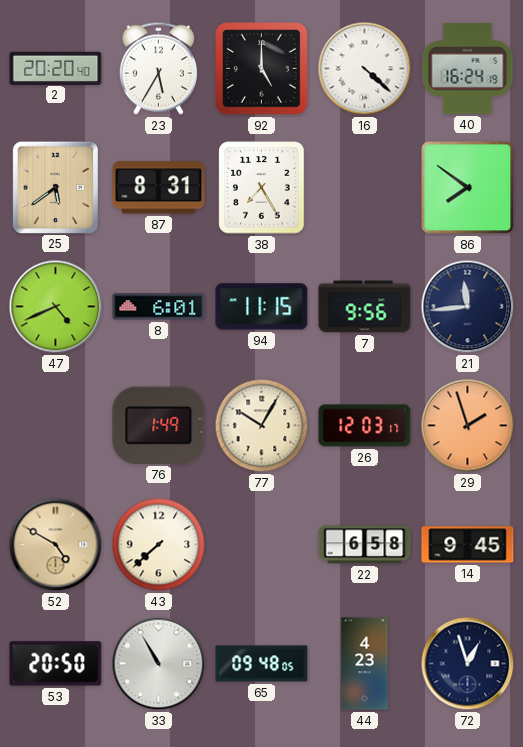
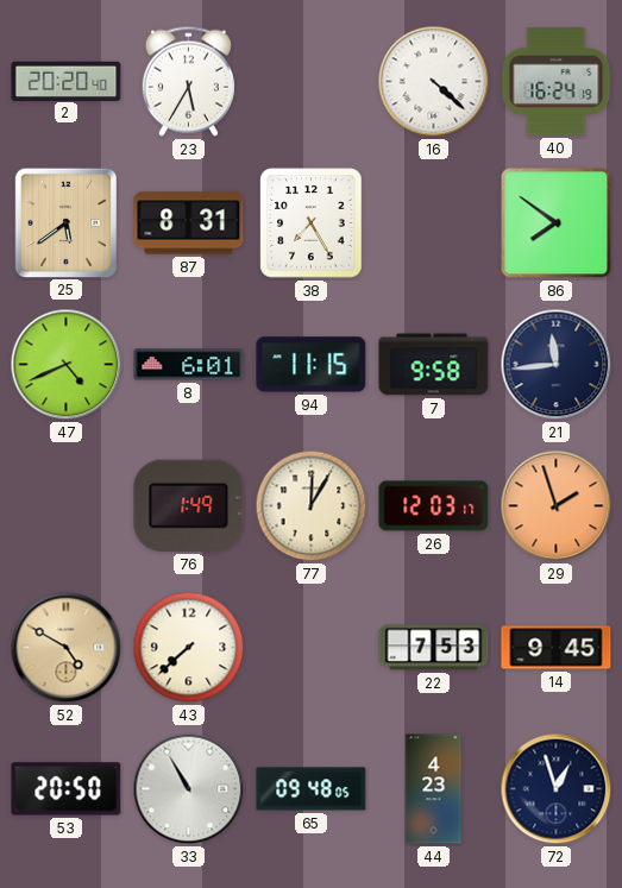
92: 5:00 -> none
7: 9:56 -> 9:58
77: 10:05 -> 12:05
22: 6:58 -> 7:53
